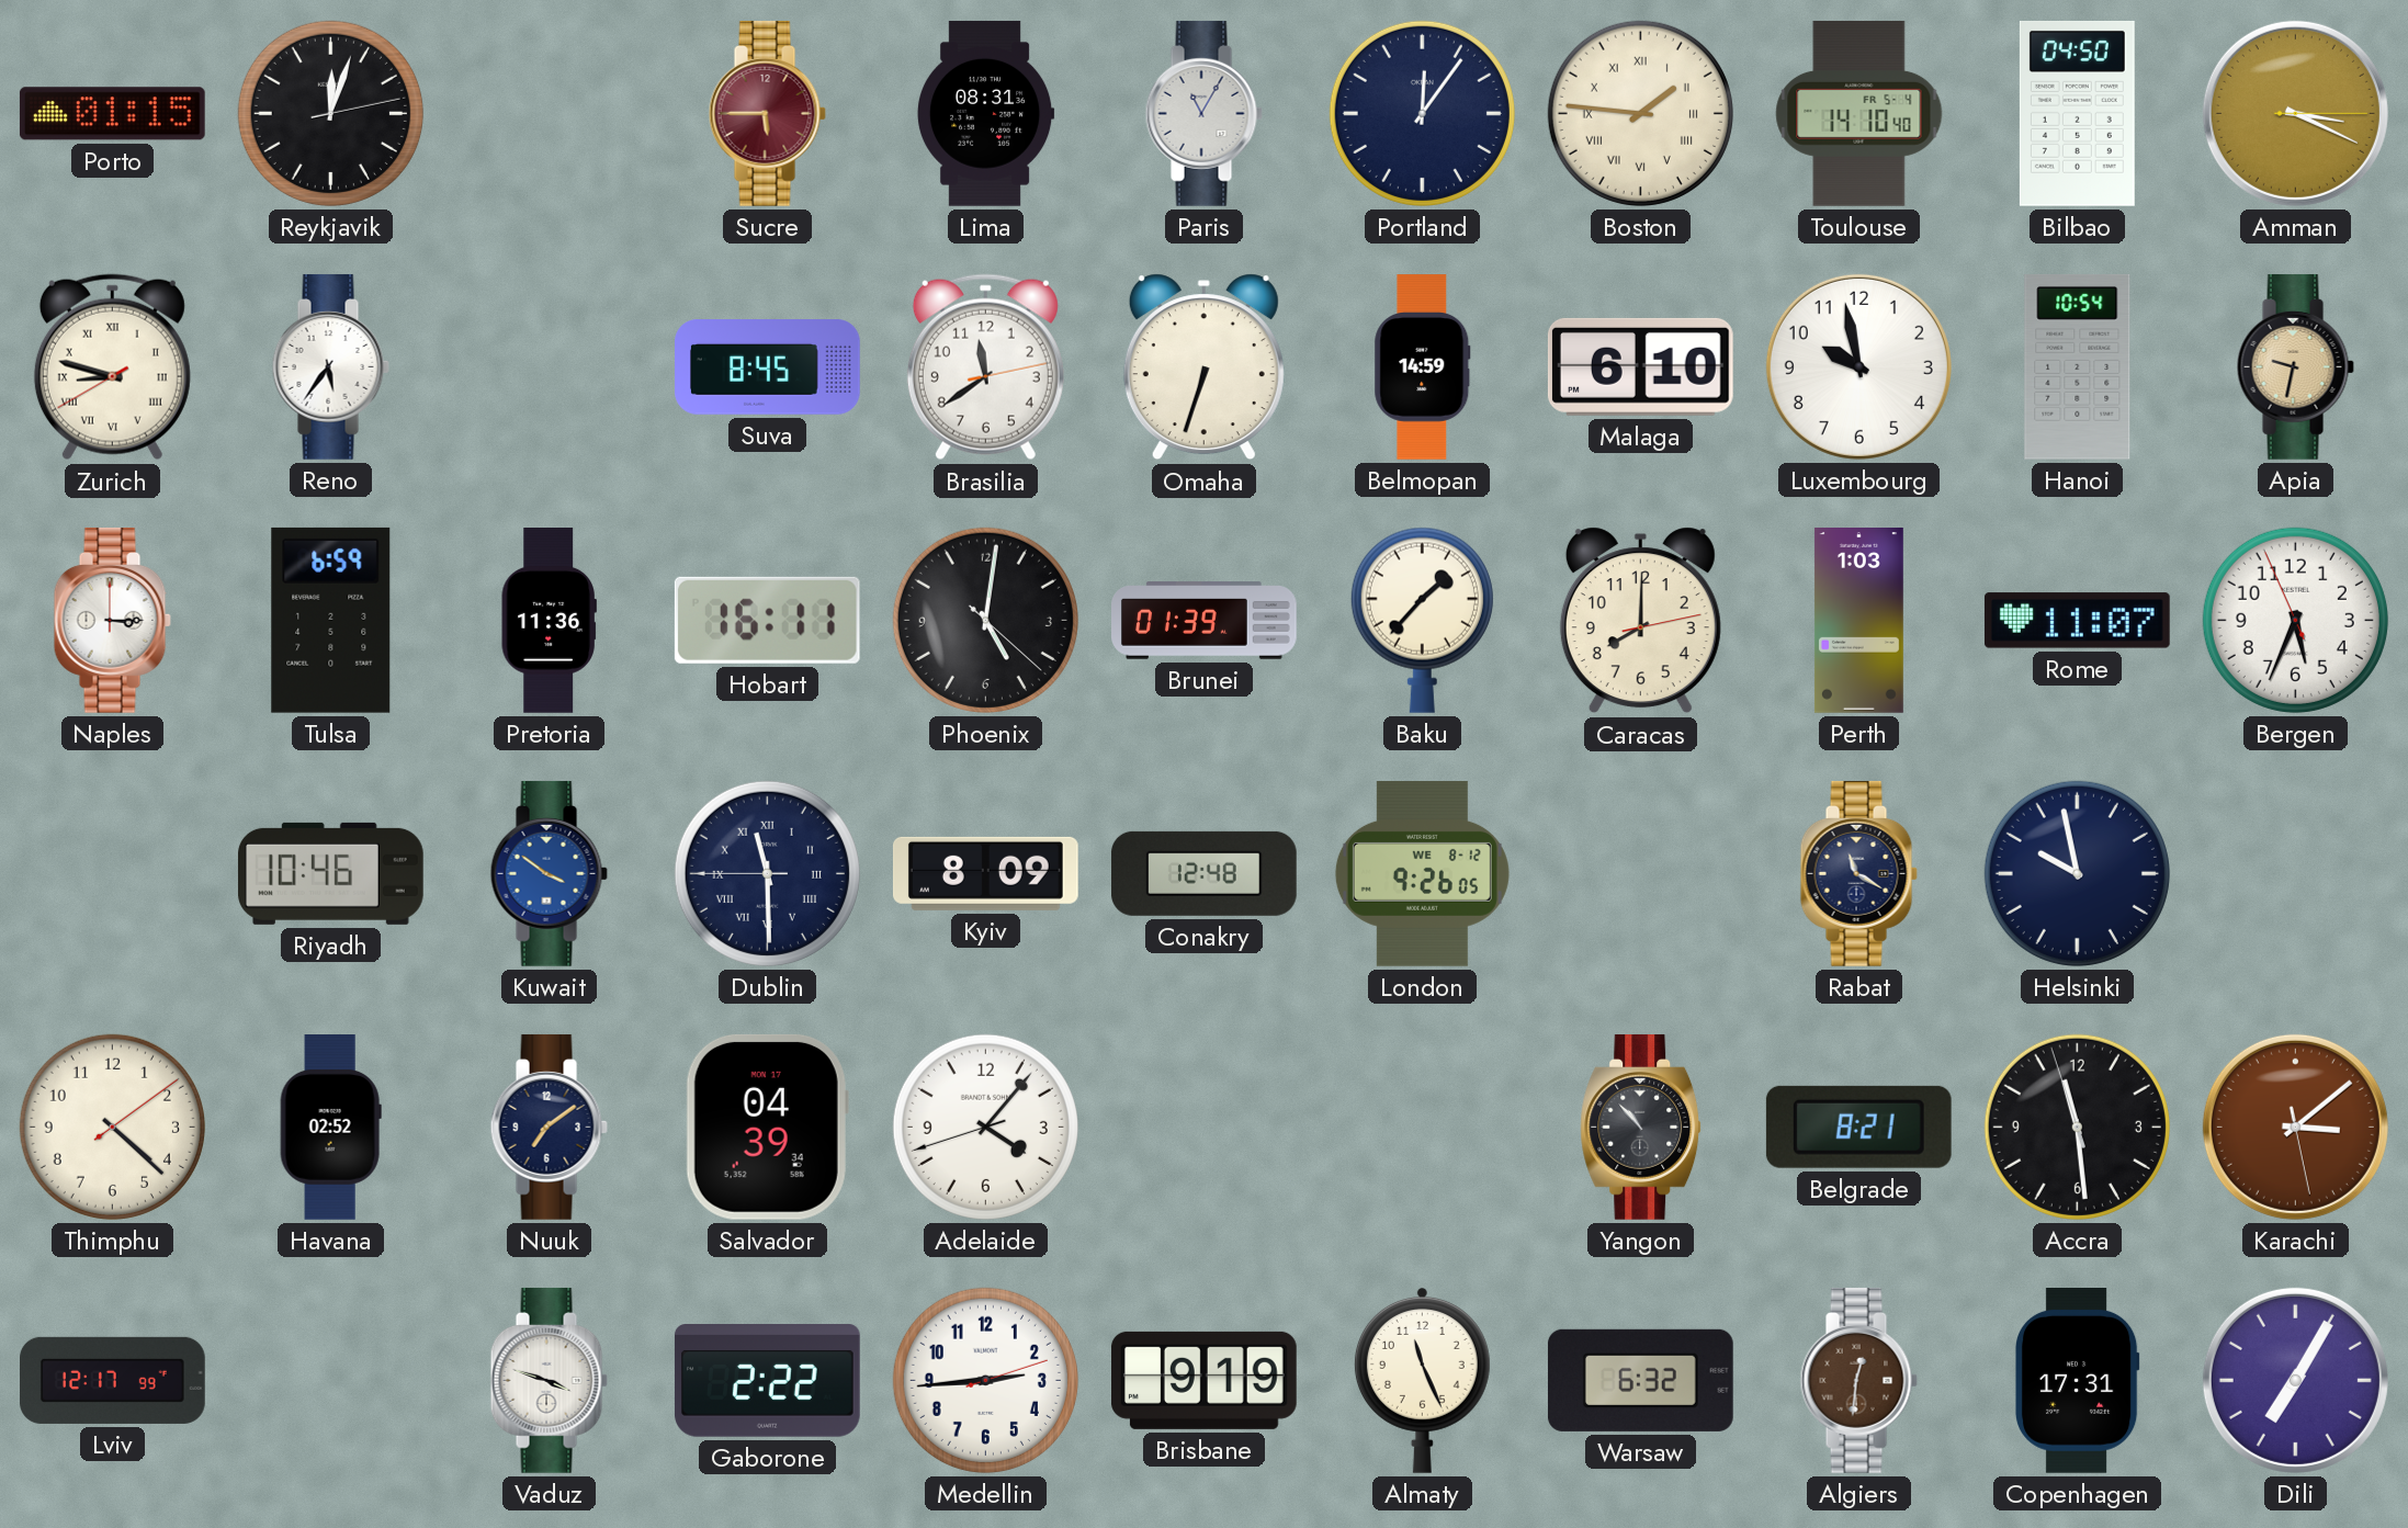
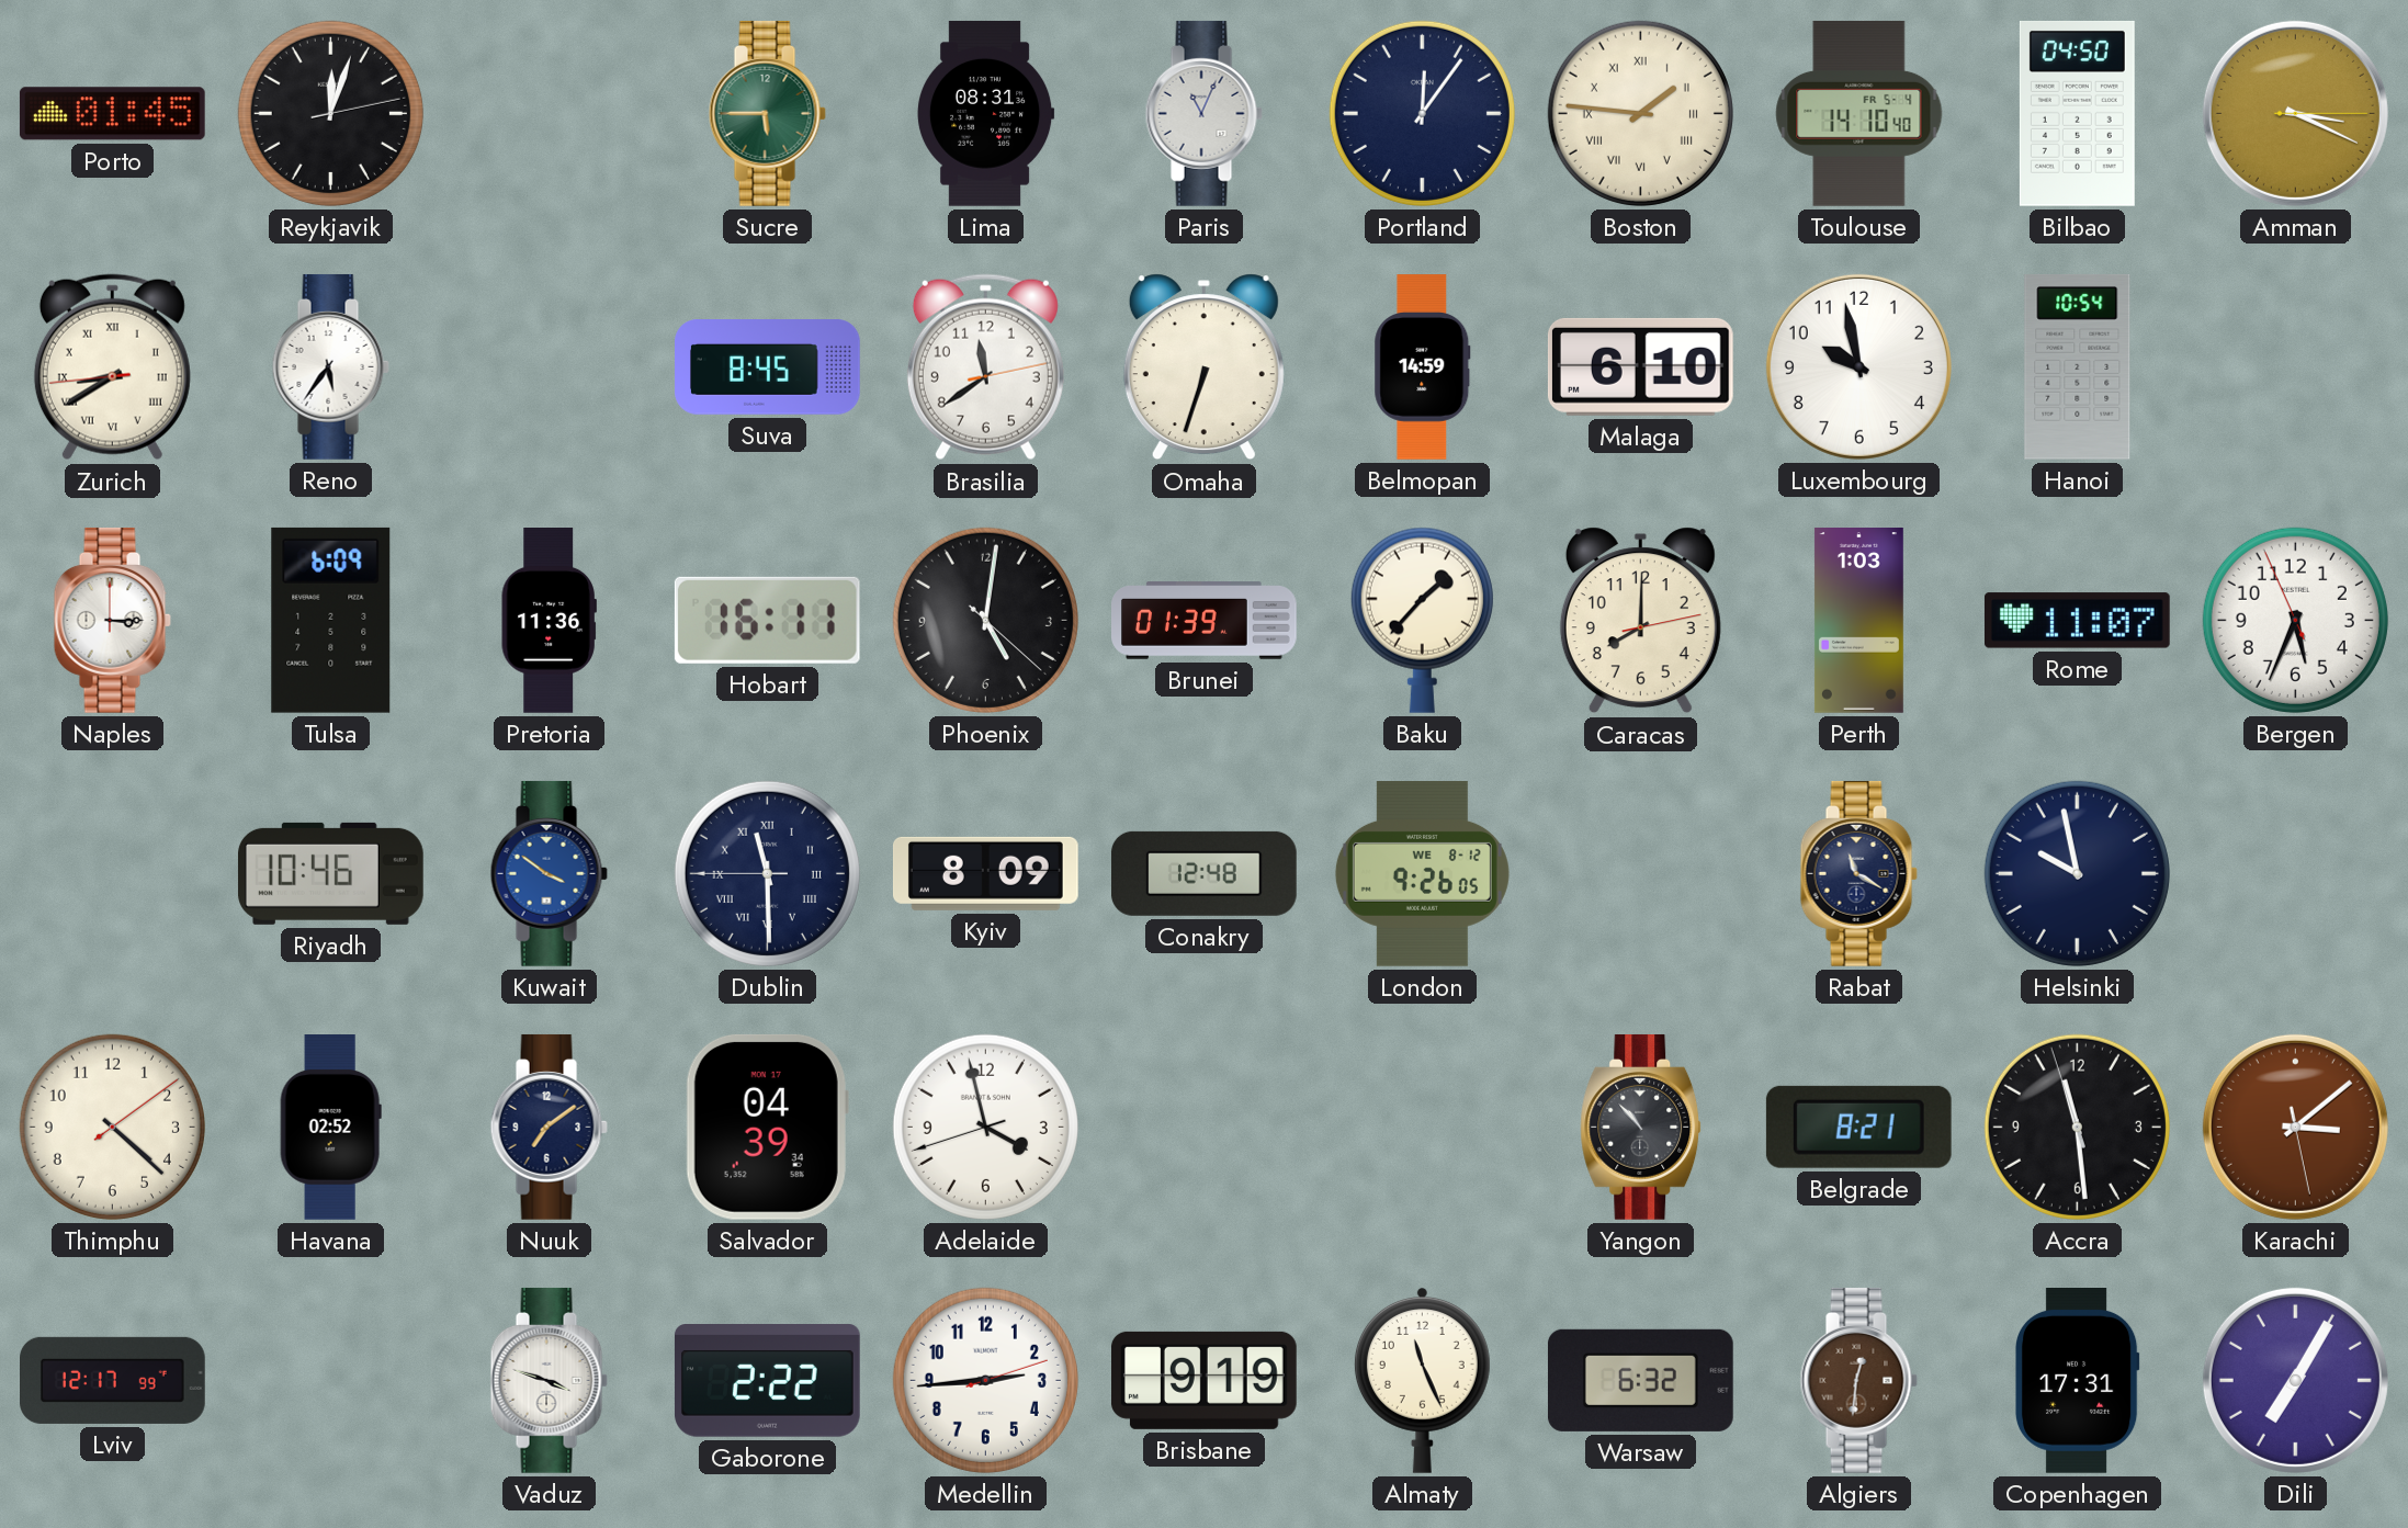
Porto: 01:15 -> 01:45
Sucre dial: burgundy -> green
Paris: 11:05 -> 11:04
Zurich: 8:47 -> 8:39
Apia: 9:32 -> none
Tulsa: 6:59 -> 6:09
Adelaide: 4:06 -> 3:57
